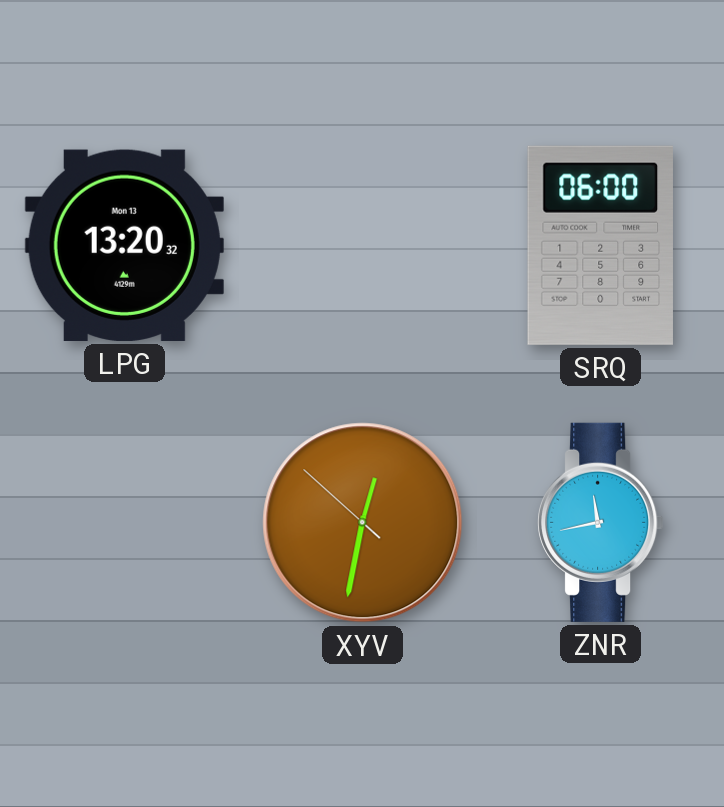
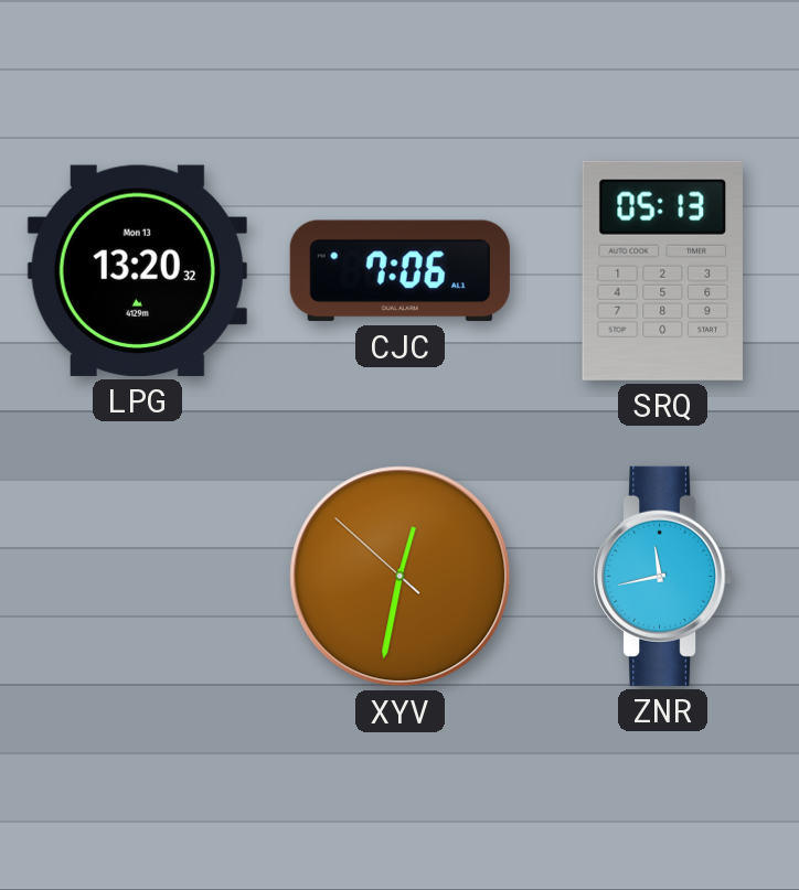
CJC: none -> 7:06
SRQ: 06:00 -> 05:13
